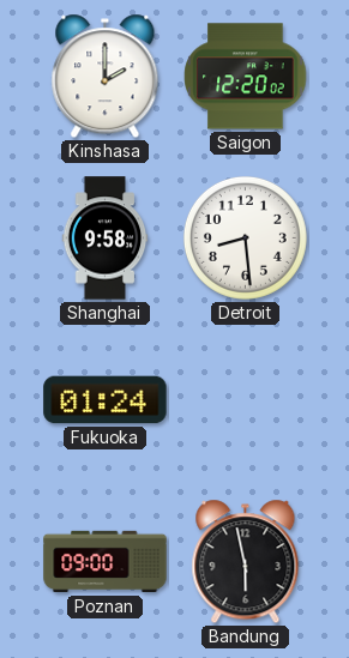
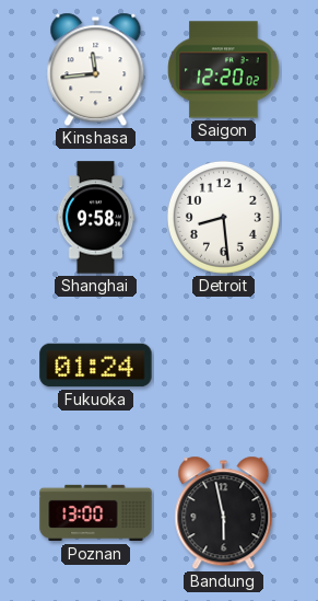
Kinshasa: 2:00 -> 11:44
Poznan: 09:00 -> 13:00
